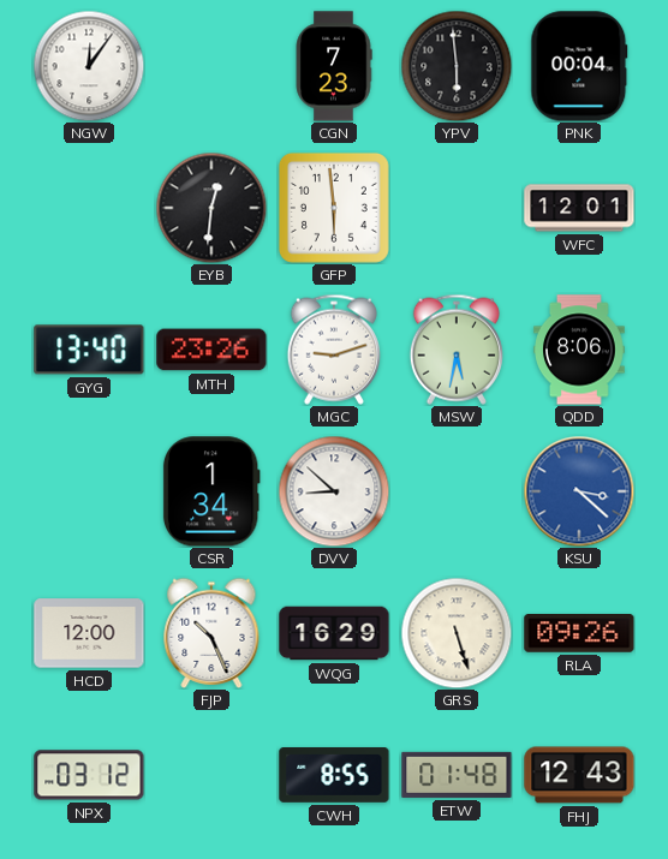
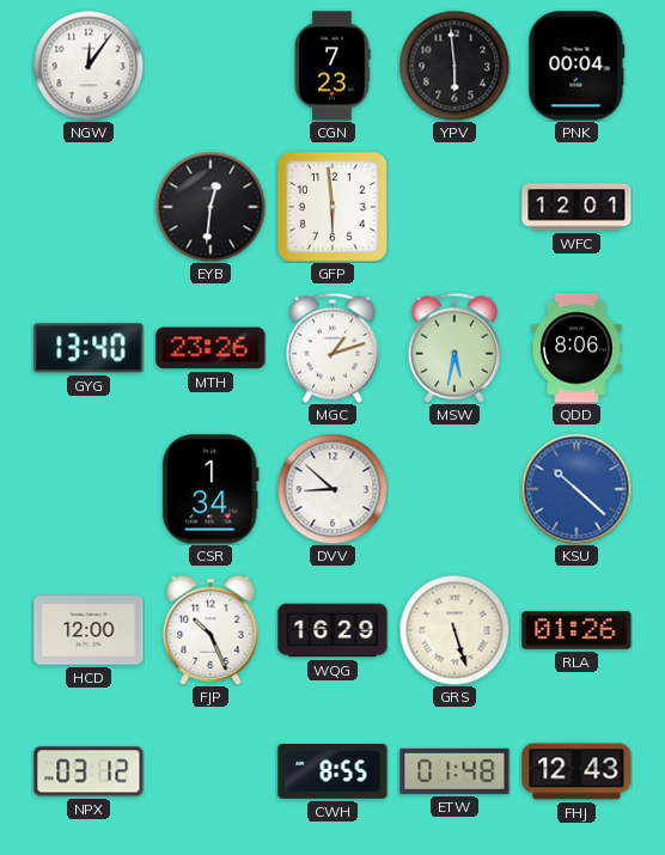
MGC: 9:12 -> 1:12
KSU: 3:22 -> 10:22
RLA: 09:26 -> 01:26
